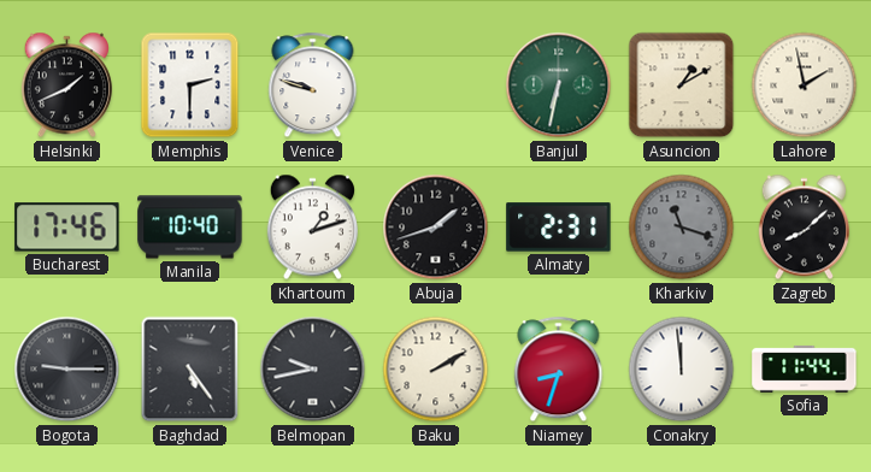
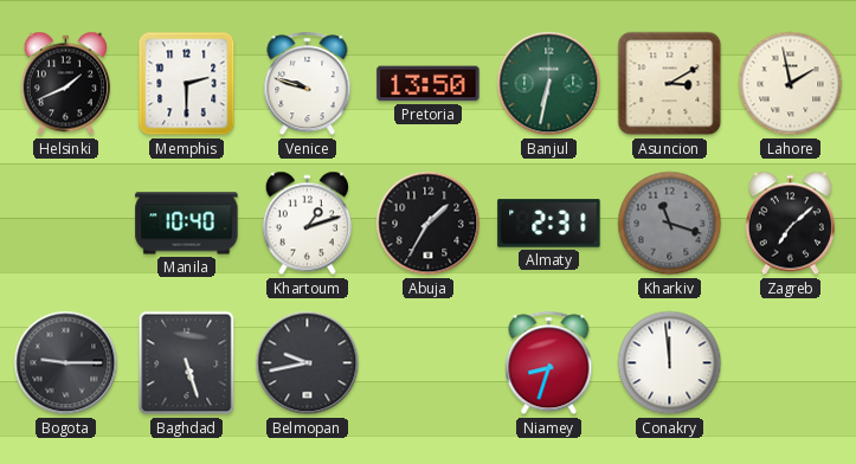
Pretoria: none -> 13:50
Asuncion: 1:10 -> 3:10
Bucharest: 17:46 -> none
Abuja: 1:42 -> 1:35
Zagreb: 8:08 -> 7:08
Baghdad: 5:24 -> 5:27
Baku: 2:10 -> none
Sofia: 11:44 -> none
